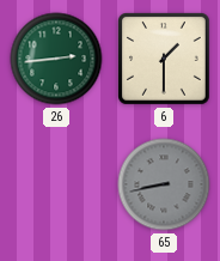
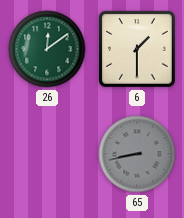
26: 2:44 -> 12:09
